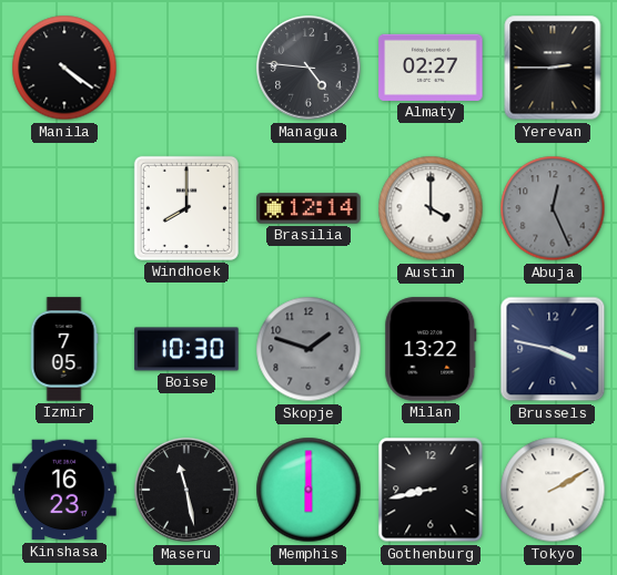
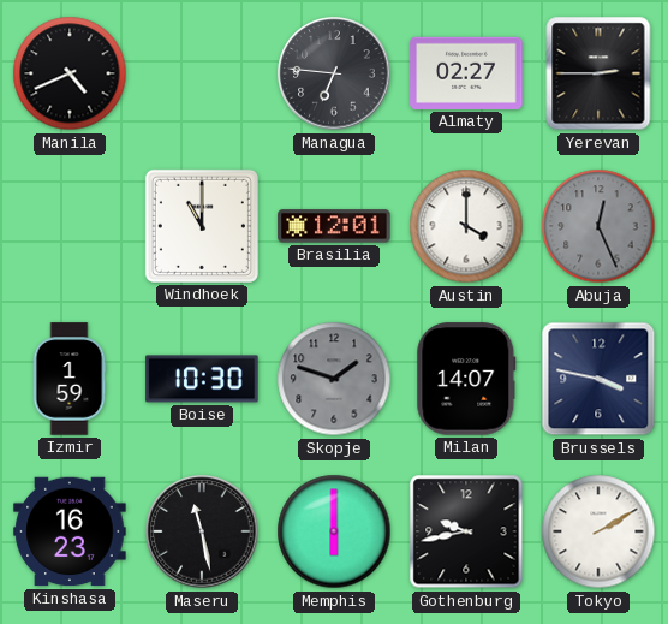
Manila: 4:21 -> 4:41
Managua: 4:46 -> 6:46
Windhoek: 8:00 -> 11:00
Brasilia: 12:14 -> 12:01
Izmir: 7:05 -> 1:59
Milan: 13:22 -> 14:07
Gothenburg: 8:43 -> 9:43
